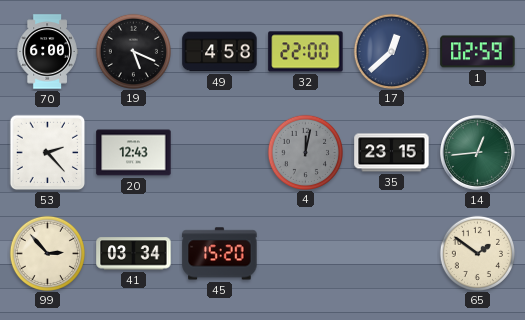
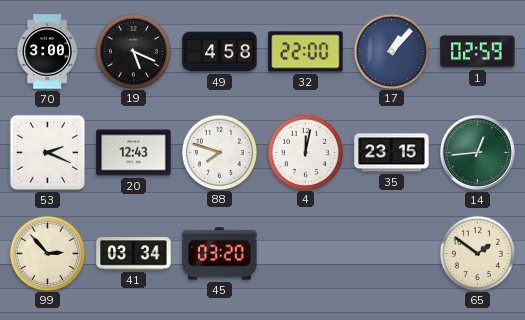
70: 6:00 -> 3:00
17: 12:38 -> 1:07
53: 2:23 -> 2:19
88: none -> 7:48
4 dial: grey -> white
45: 15:20 -> 03:20
